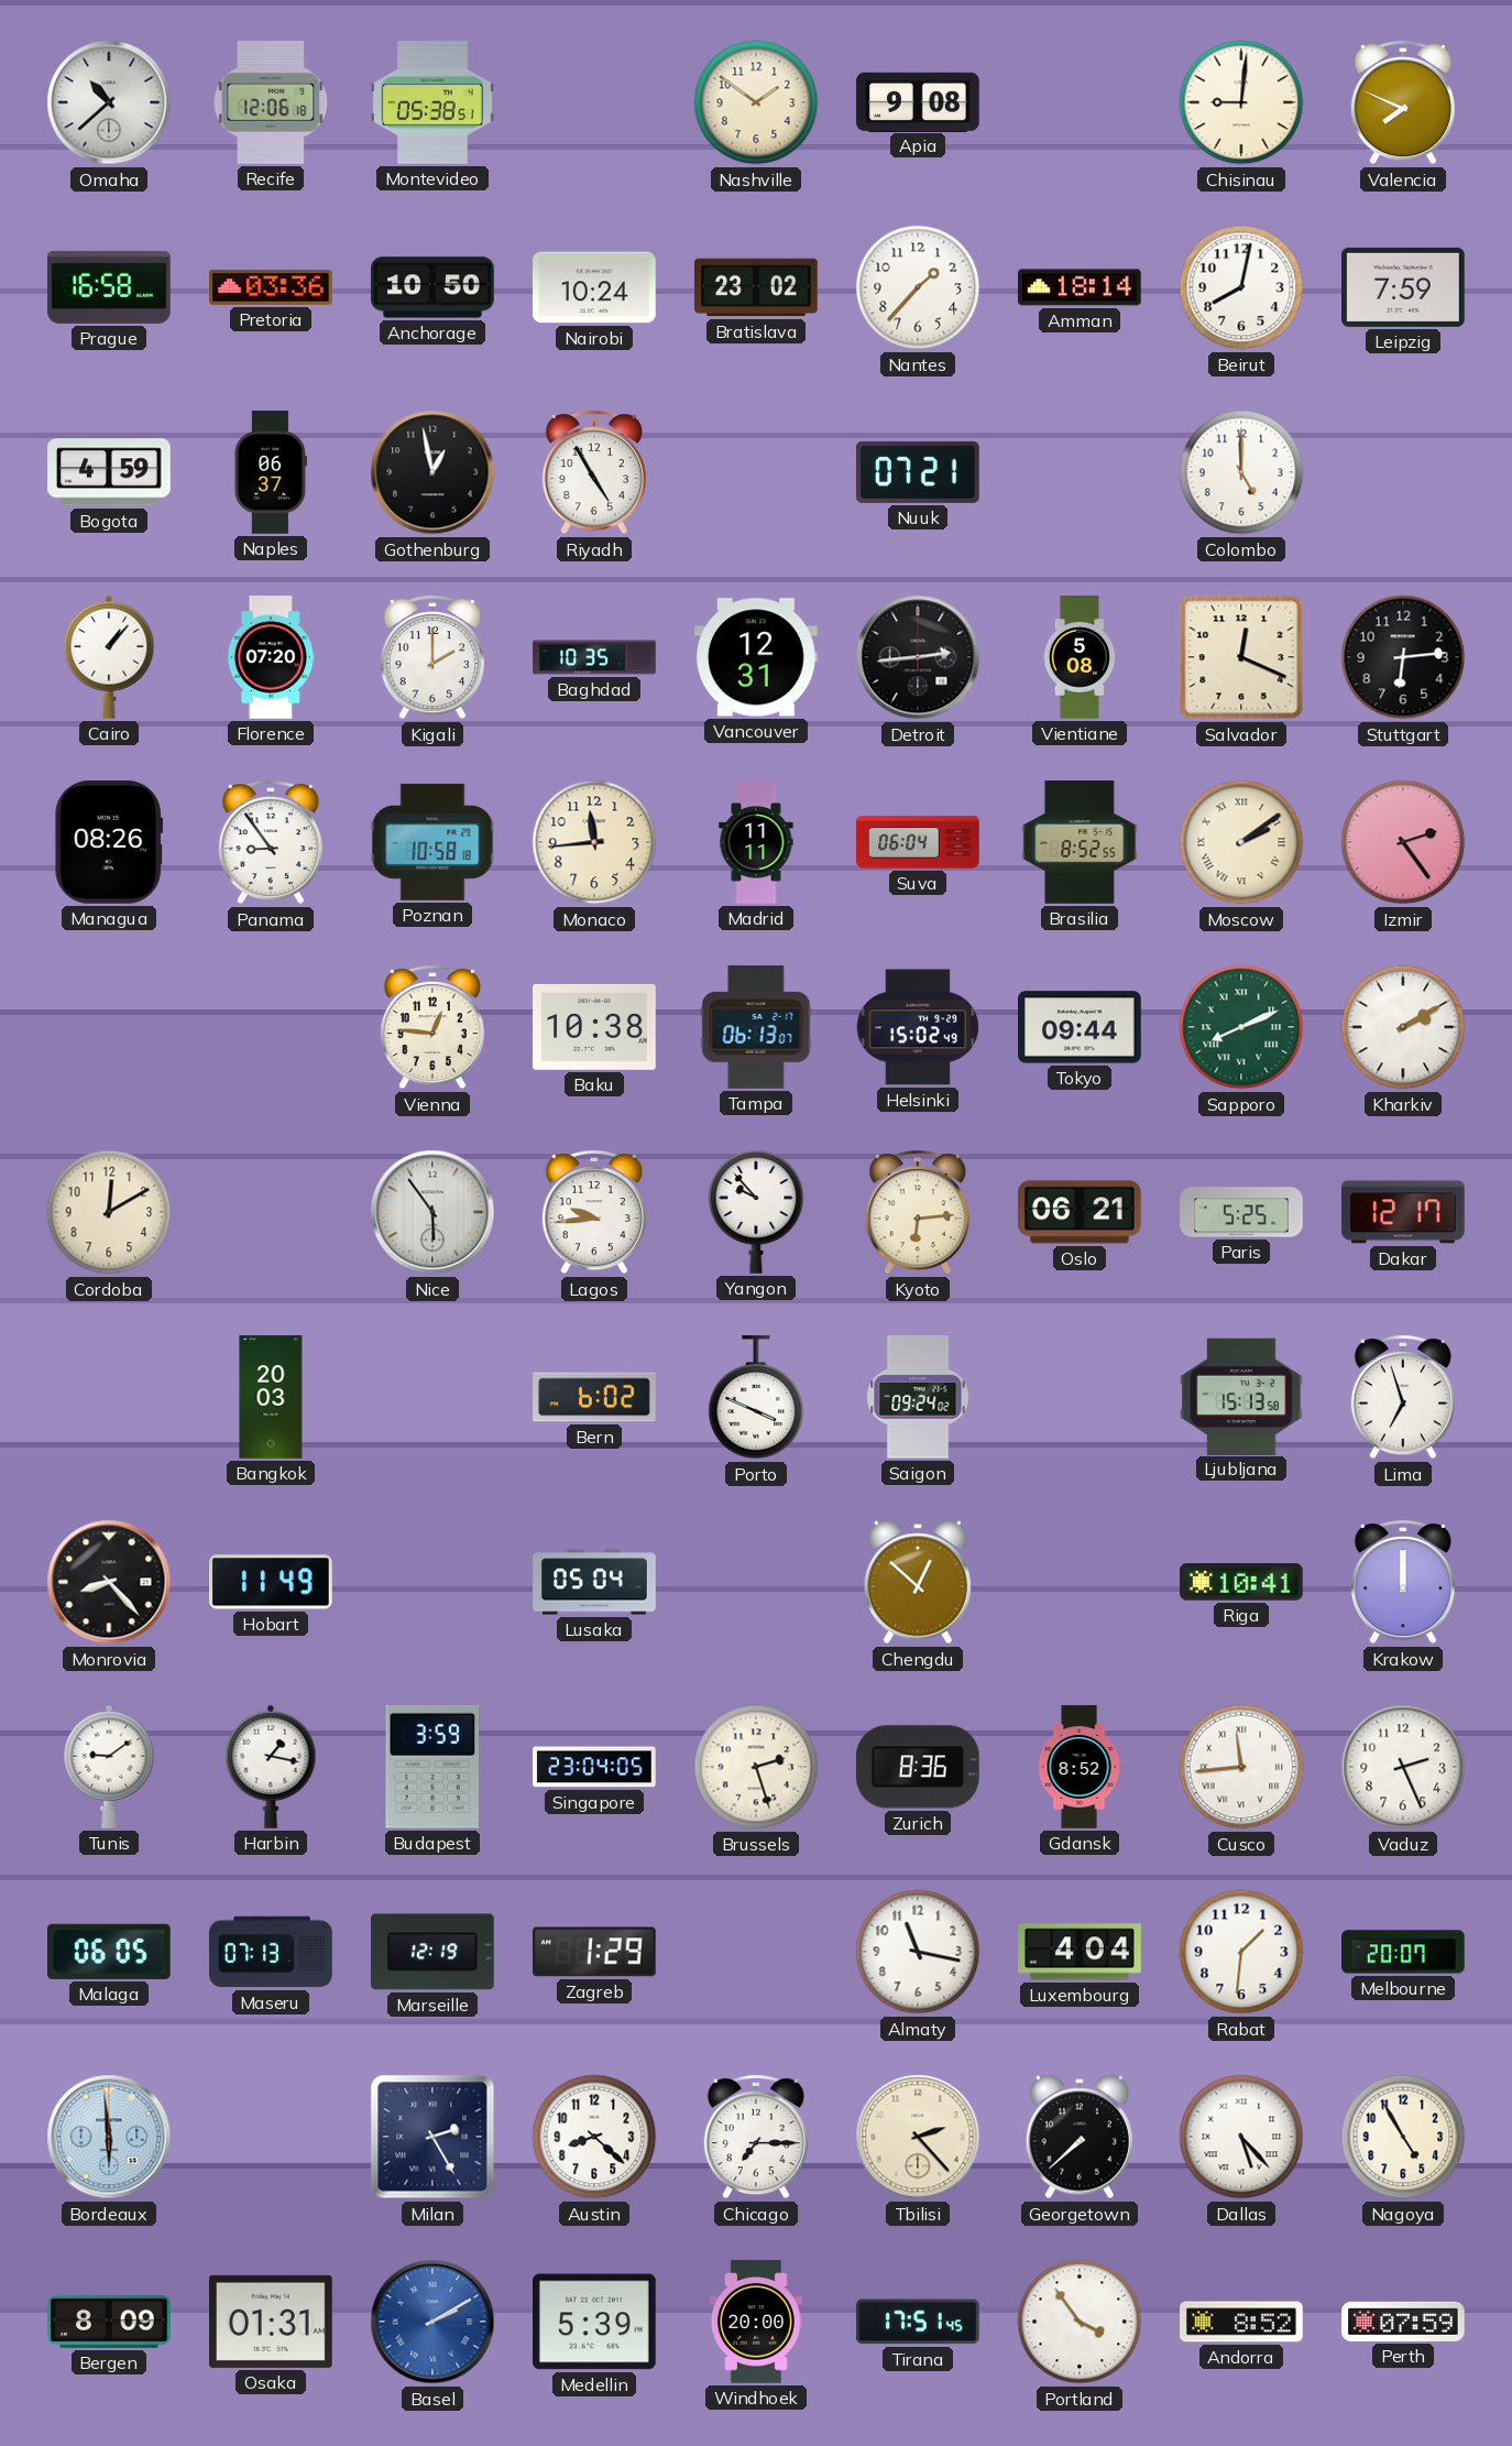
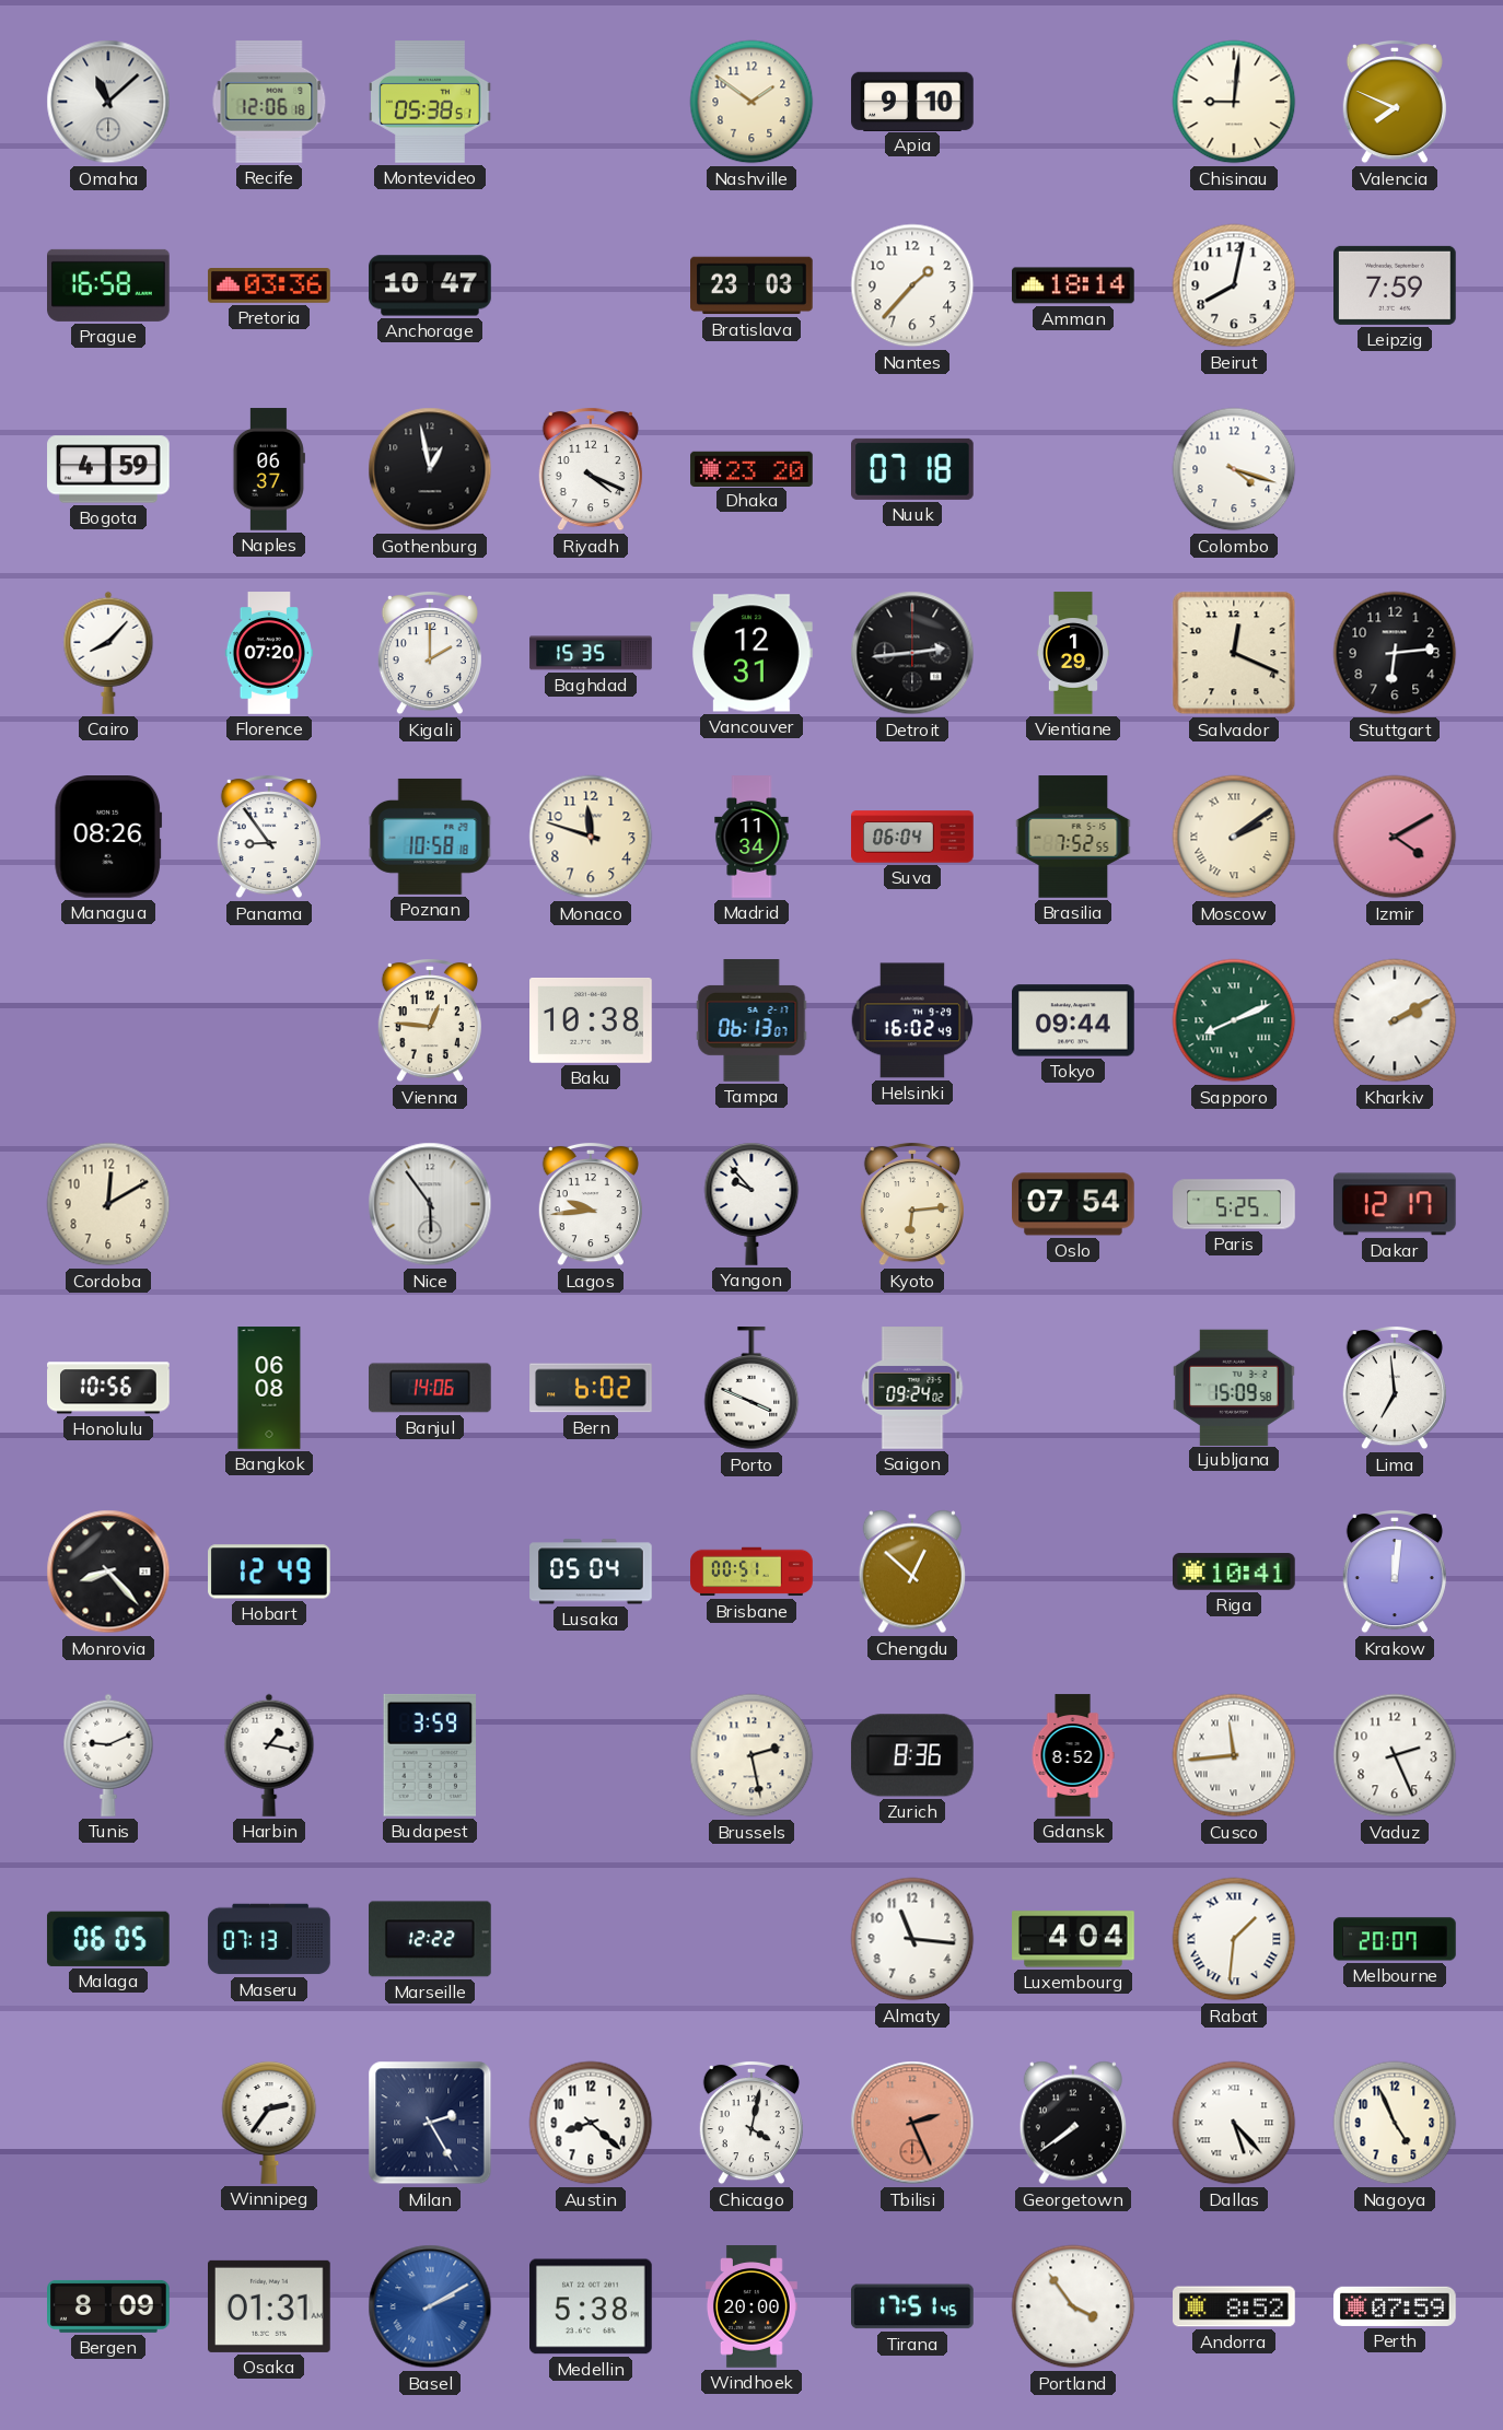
Omaha: 10:38 -> 11:08
Apia: 9:08 -> 9:10
Anchorage: 10:50 -> 10:47
Nairobi: 10:24 -> none
Bratislava: 23:02 -> 23:03
Riyadh: 4:55 -> 4:19
Dhaka: none -> 23:20
Nuuk: 07:21 -> 07:18
Colombo: 5:00 -> 4:18
Cairo: 1:07 -> 8:07
Baghdad: 10:35 -> 15:35
Vientiane: 5:08 -> 1:29
Monaco: 11:44 -> 11:48
Madrid: 11:11 -> 11:34
Brasilia: 8:52 -> 7:52
Izmir: 2:24 -> 4:10
Helsinki: 15:02 -> 16:02
Oslo: 06:21 -> 07:54
Honolulu: none -> 10:56
Bangkok: 20:03 -> 06:08
Banjul: none -> 14:06
Ljubljana: 15:13 -> 15:09
Lima: 6:57 -> 6:59
Hobart: 11:49 -> 12:49
Brisbane: none -> 00:51
Krakow: 12:00 -> 12:01
Tunis: 9:09 -> 9:11
Singapore: 23:04 -> none
Brussels: 2:27 -> 2:28
Marseille: 12:19 -> 12:22
Zagreb: 1:29 -> none
Almaty: 11:17 -> 11:16
Rabat numerals: Arabic -> Roman
Bordeaux: 5:59 -> none
Winnipeg: none -> 2:36
Chicago: 7:15 -> 4:02
Tbilisi: 2:23 -> 2:26
Tbilisi dial: cream -> salmon
Georgetown: 7:38 -> 7:39
Nagoya: 4:55 -> 4:56
Medellin: 5:39 -> 5:38
